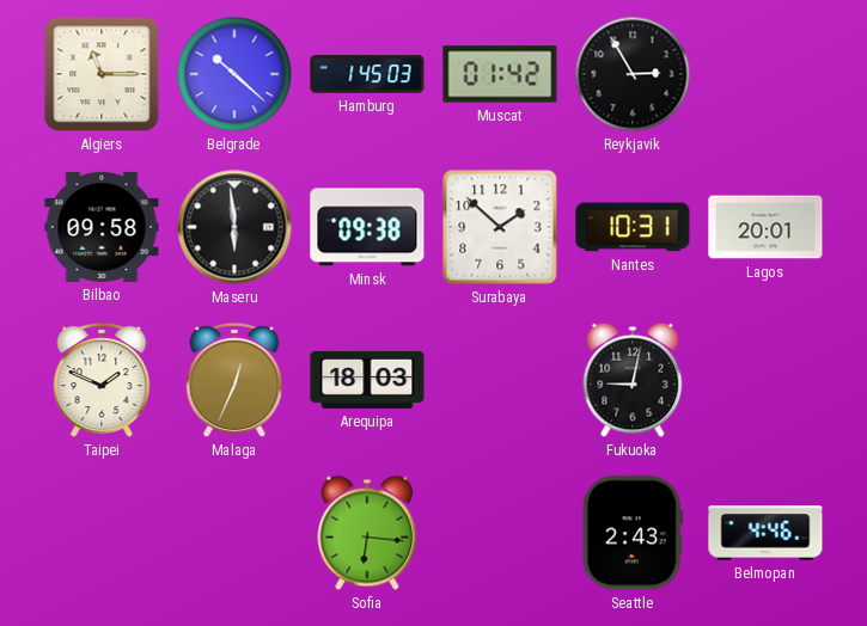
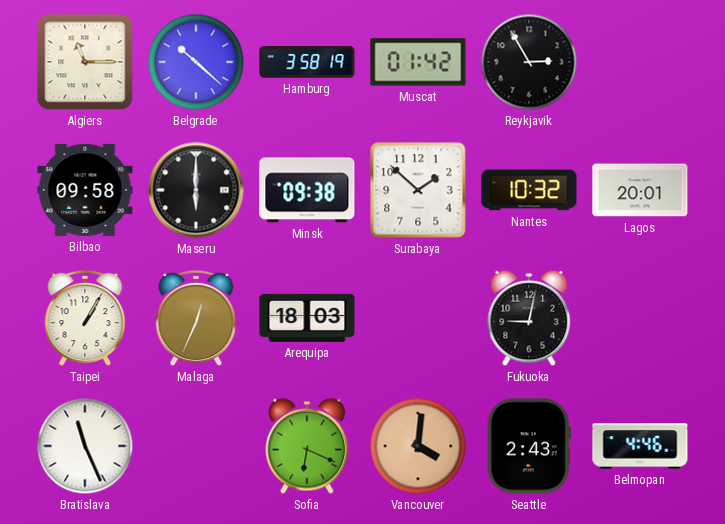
Hamburg: 1:45 -> 3:58
Maseru: 5:59 -> 6:00
Nantes: 10:31 -> 10:32
Taipei: 1:49 -> 1:05
Bratislava: none -> 11:26
Sofia: 6:16 -> 6:19
Vancouver: none -> 4:01
